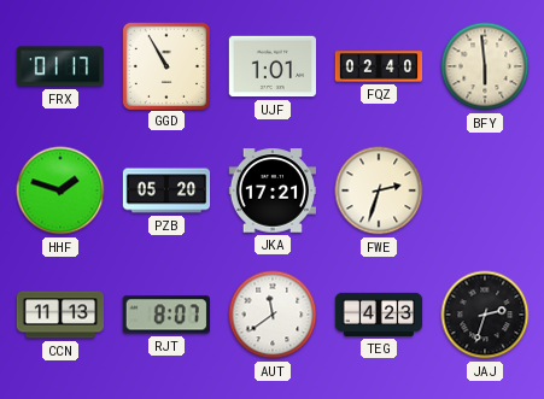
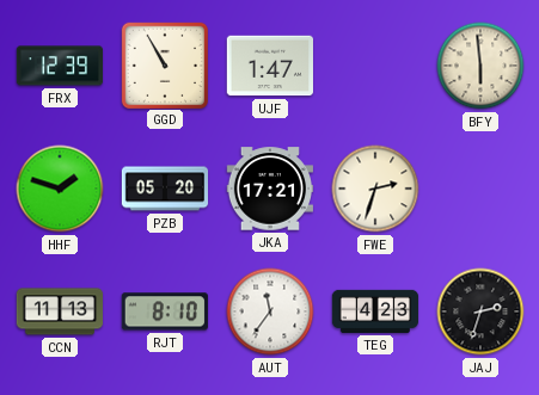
FRX: 01:17 -> 12:39
UJF: 1:01 -> 1:47
FQZ: 02:40 -> none
RJT: 8:07 -> 8:10
AUT: 11:39 -> 11:36
